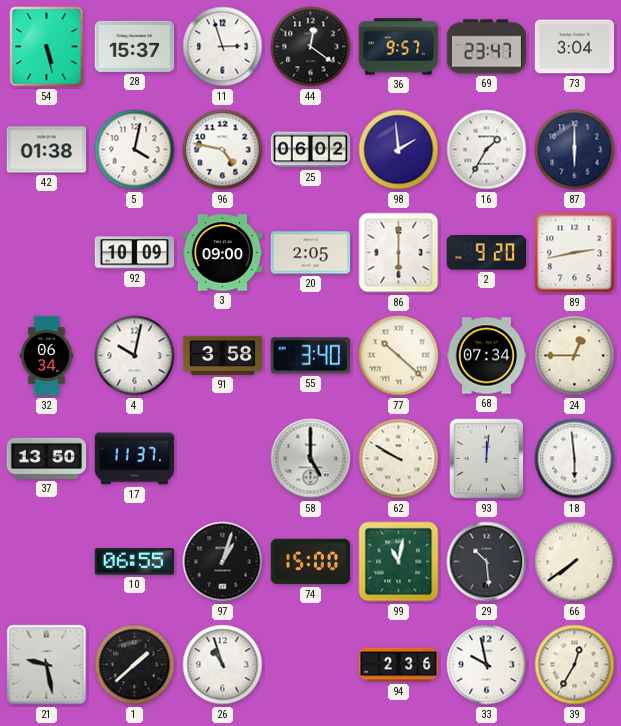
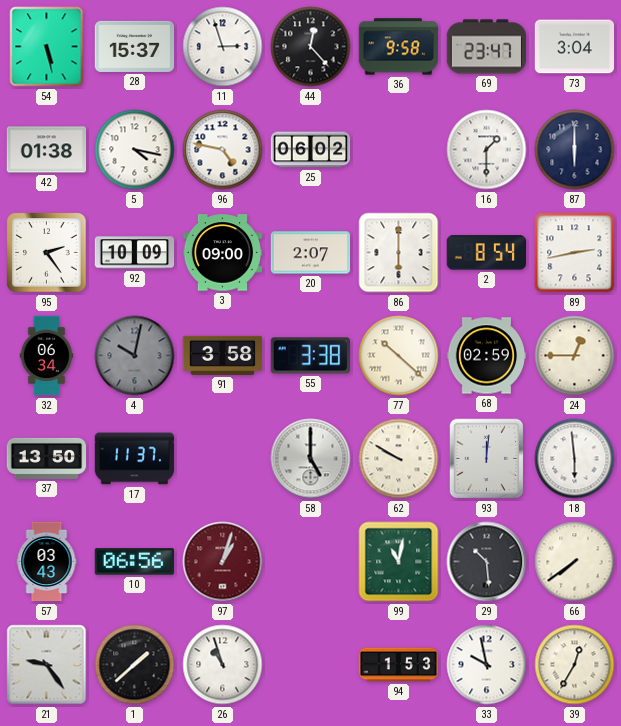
44: 12:21 -> 12:23
36: 9:57 -> 9:58
5: 4:02 -> 4:17
98: 1:59 -> none
16: 1:35 -> 1:30
95: none -> 2:24
20: 2:05 -> 2:07
2: 9:20 -> 8:54
4 dial: white -> grey
55: 3:40 -> 3:38
68: 07:34 -> 02:59
57: none -> 03:43
10: 06:55 -> 06:56
97 dial: black -> burgundy
74: 15:00 -> none
21: 9:28 -> 9:24
94: 2:36 -> 1:53
